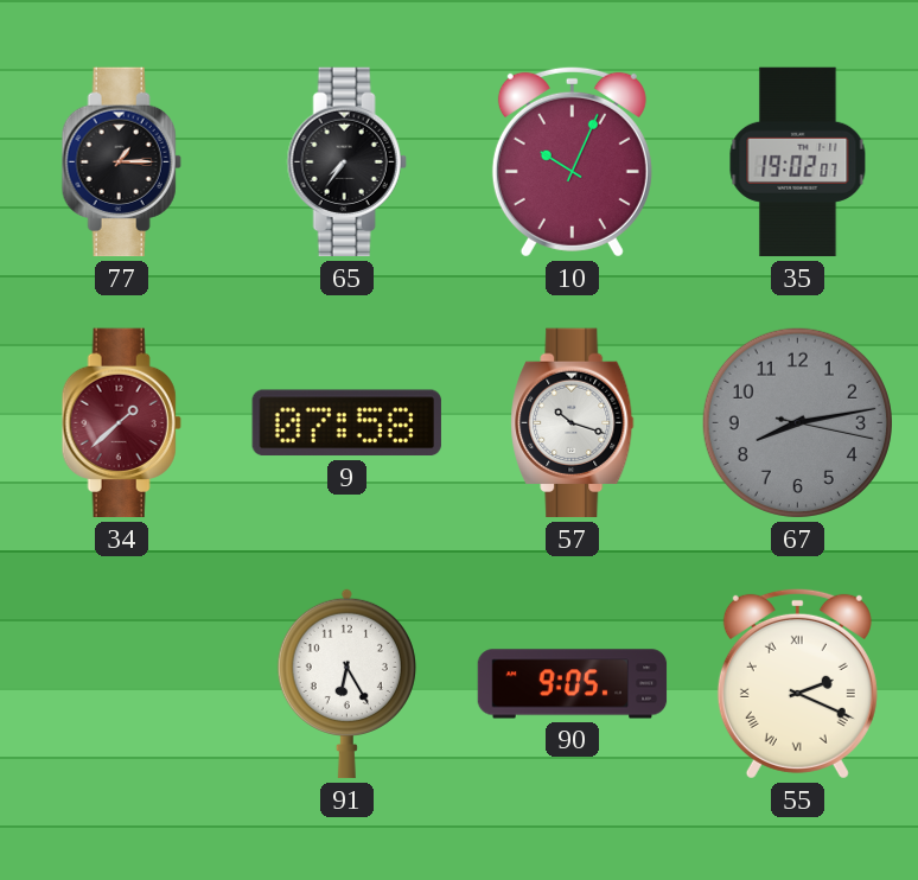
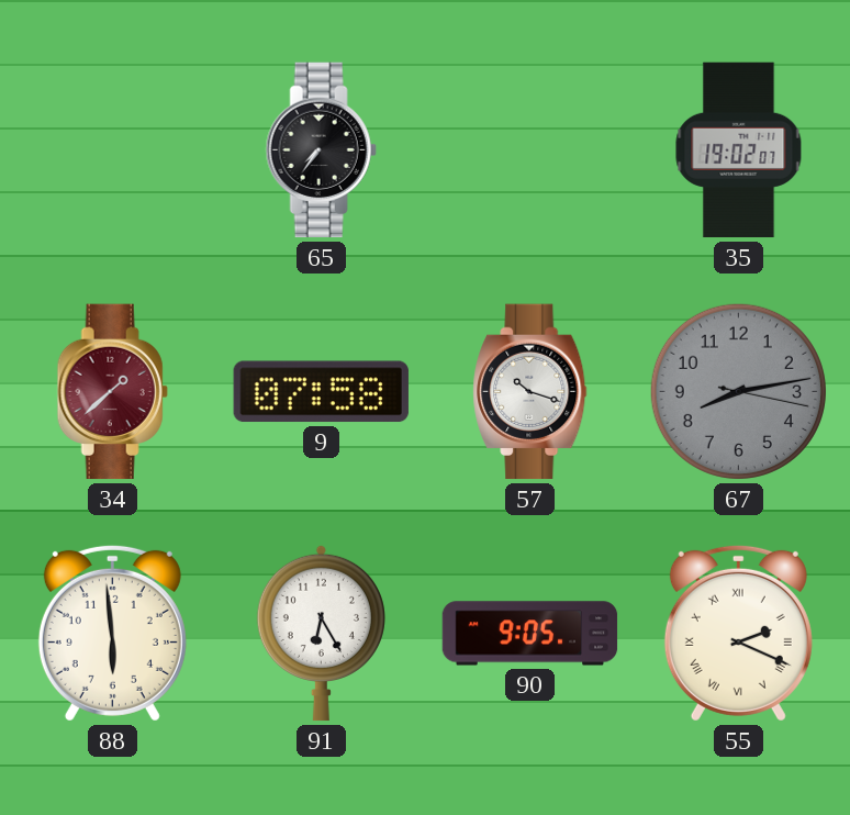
77: 1:15 -> none
10: 10:04 -> none
88: none -> 5:59
